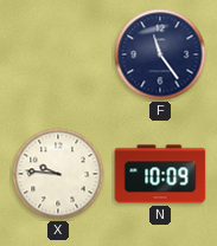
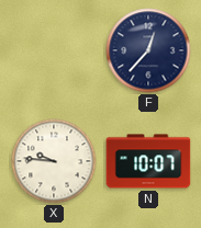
F: 11:24 -> 12:37
N: 10:09 -> 10:07
